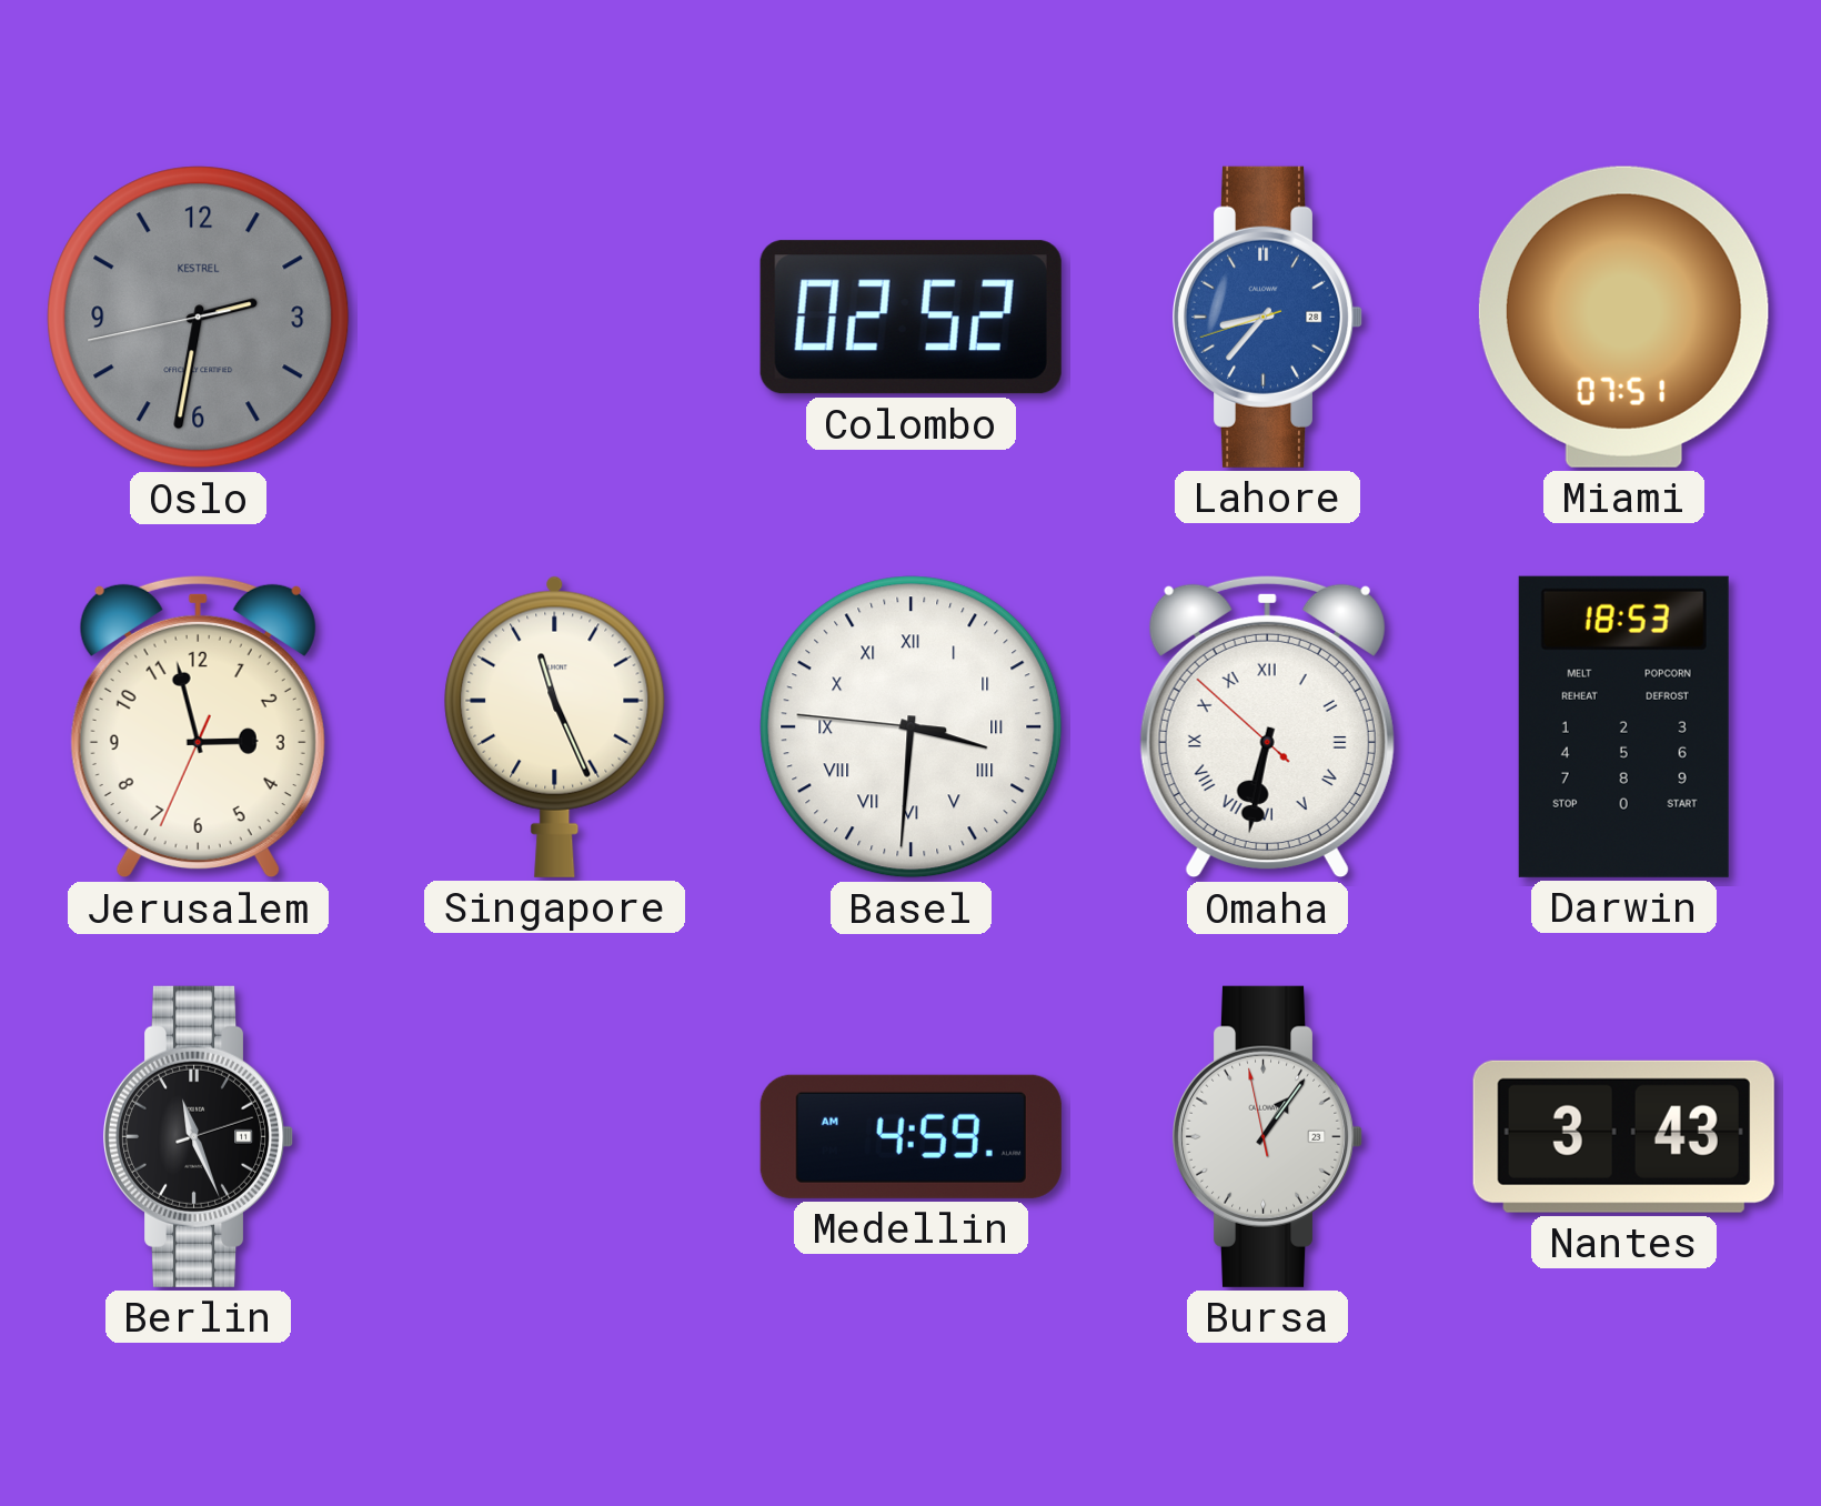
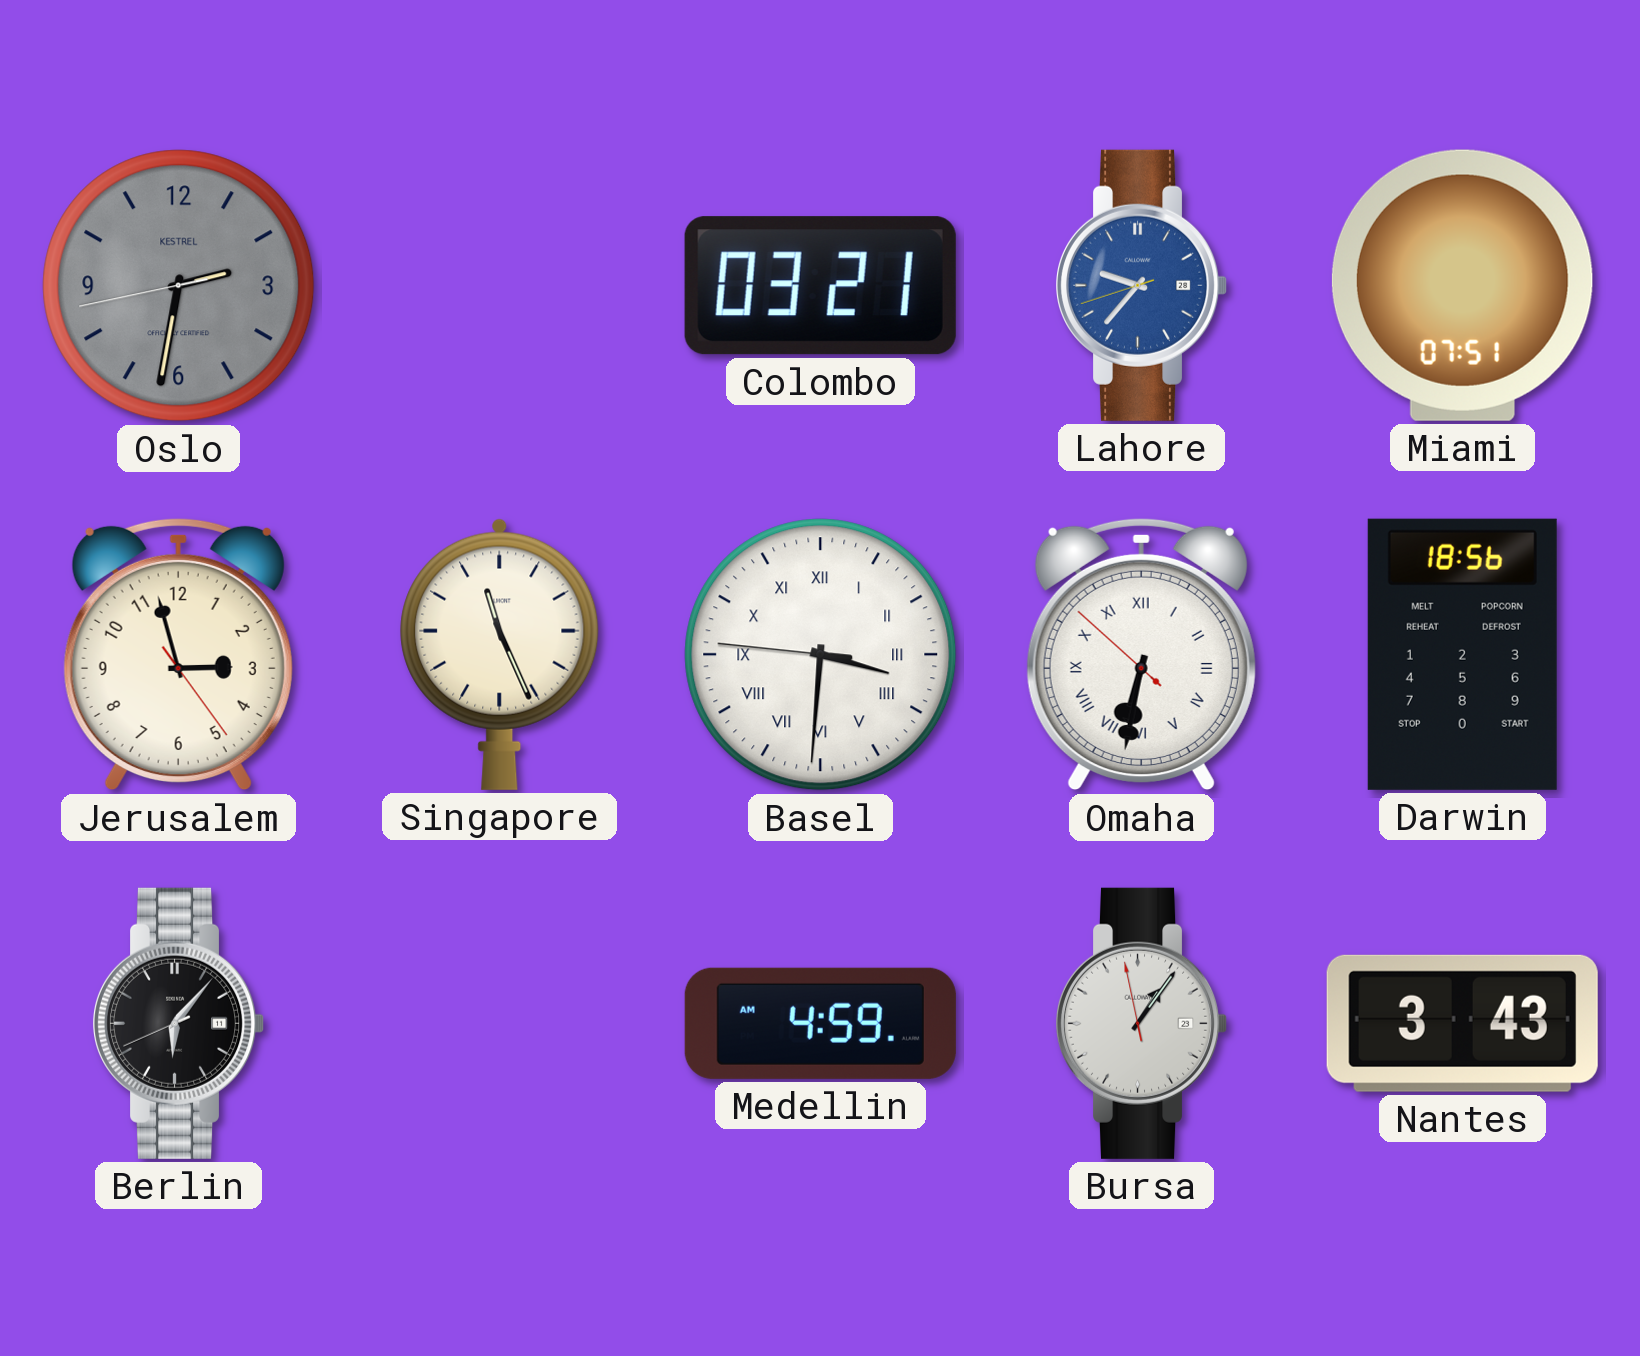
Colombo: 02:52 -> 03:21
Lahore: 8:36 -> 9:36
Jerusalem: 2:57:34 -> 2:57:24
Darwin: 18:53 -> 18:56
Berlin: 11:26 -> 6:06
